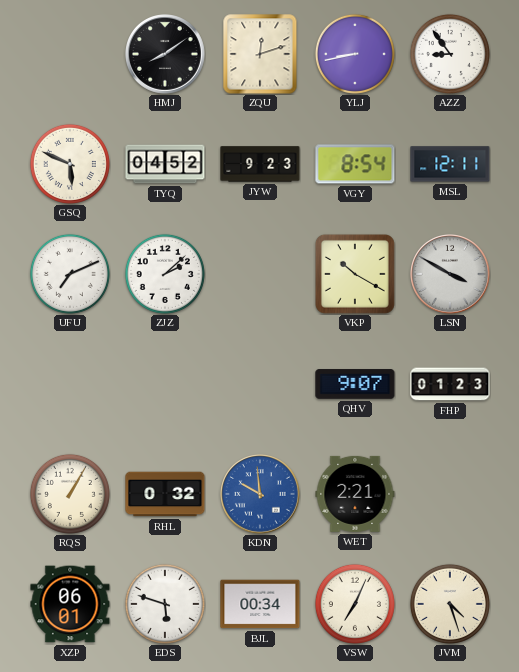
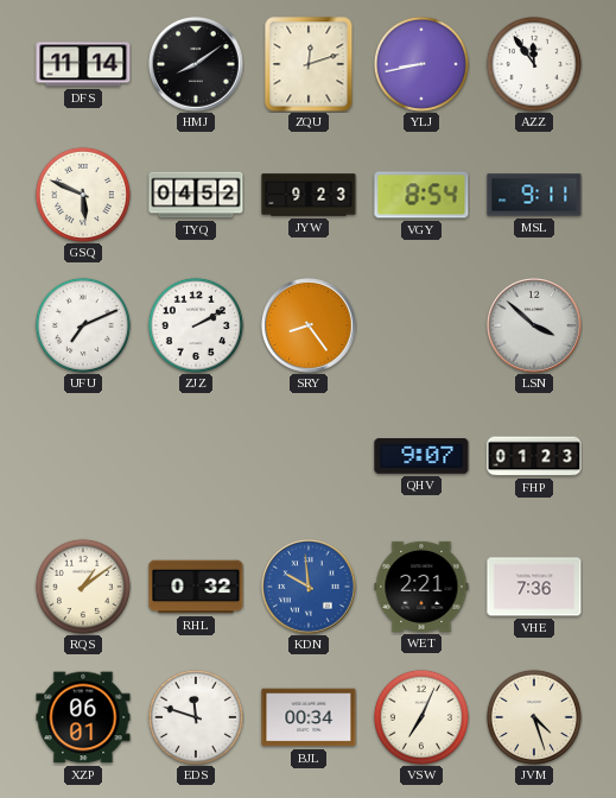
DFS: none -> 11:14
AZZ: 8:54 -> 11:54
MSL: 12:11 -> 9:11
ZJZ: 2:08 -> 2:10
SRY: none -> 8:24
VKP: 10:20 -> none
LSN: 3:50 -> 3:52
RQS: 1:05 -> 1:09
VHE: none -> 7:36
EDS: 5:48 -> 11:48
